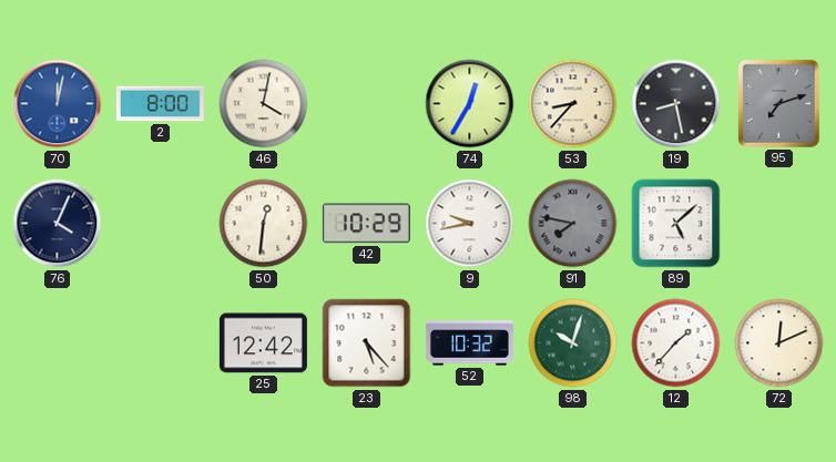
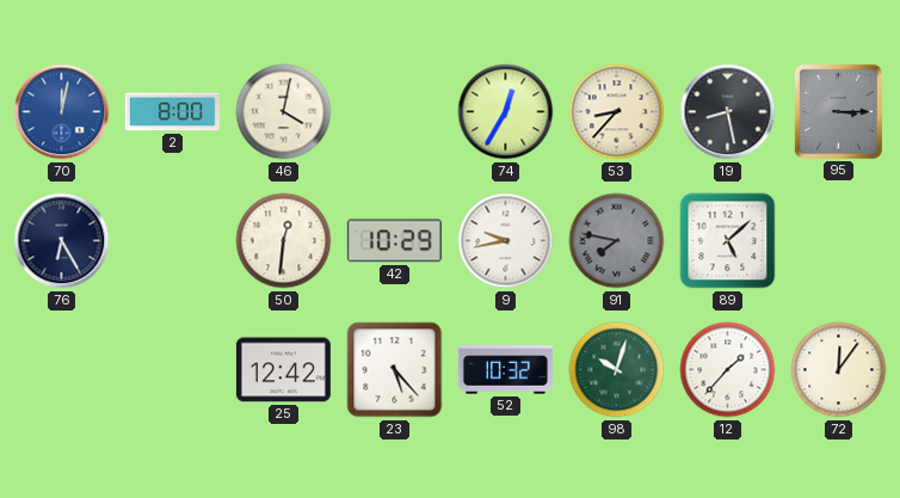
95: 7:12 -> 3:15
76: 4:04 -> 6:25
72: 12:11 -> 12:06
